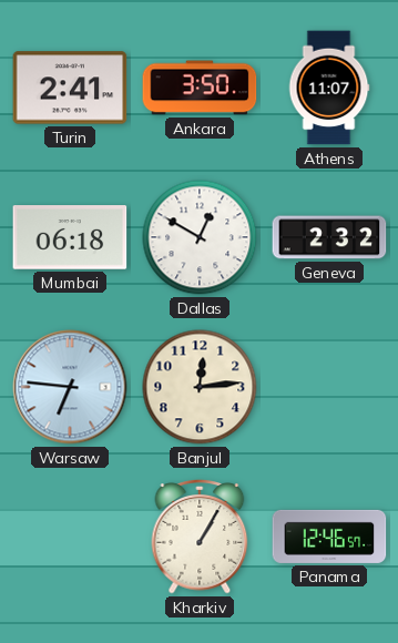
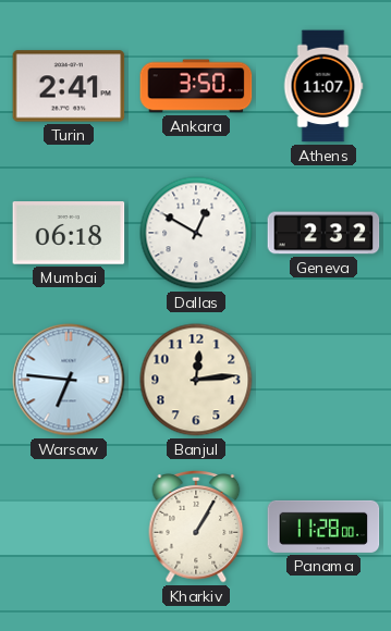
Panama: 12:46 -> 11:28
